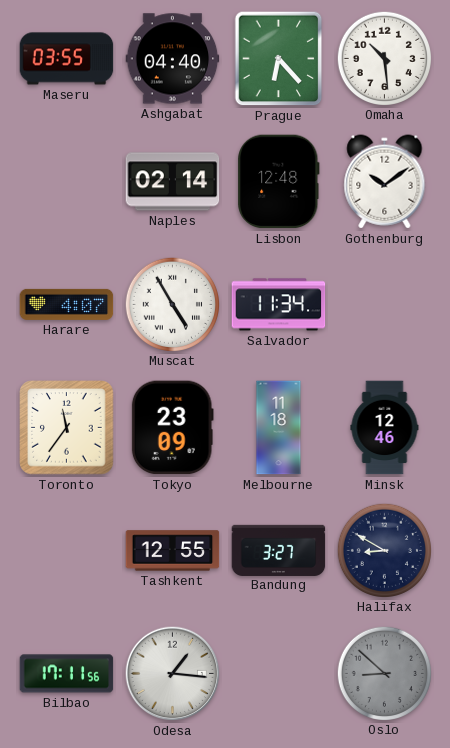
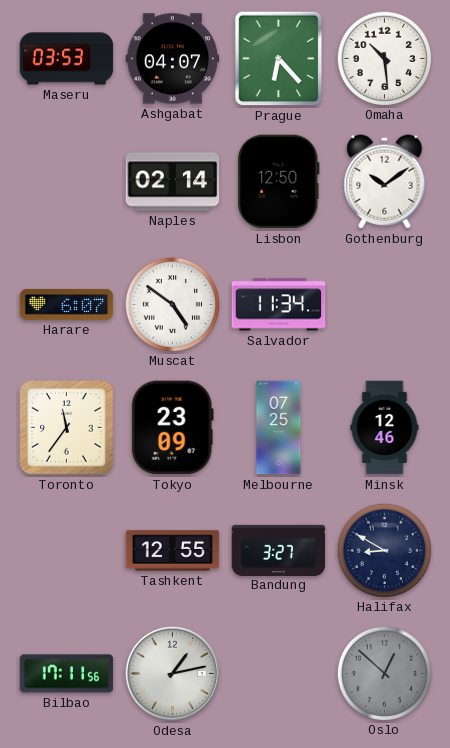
Maseru: 03:55 -> 03:53
Ashgabat: 04:40 -> 04:07
Lisbon: 12:48 -> 12:50
Harare: 4:07 -> 6:07
Muscat: 4:55 -> 4:51
Melbourne: 11:18 -> 07:25
Odesa: 1:16 -> 1:13
Oslo: 8:52 -> 12:52
